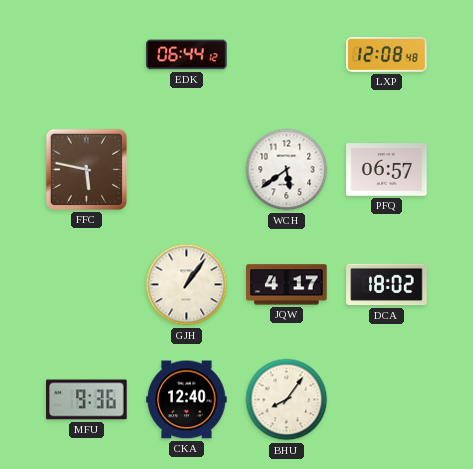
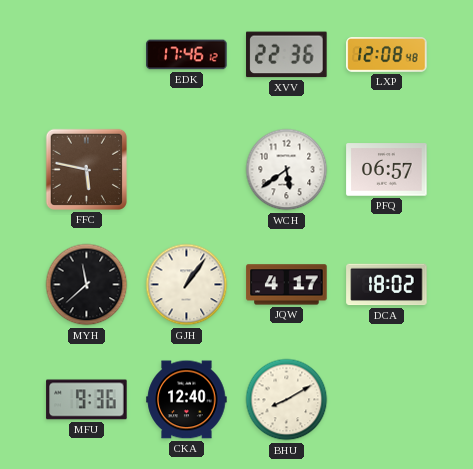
EDK: 06:44 -> 17:46
XVV: none -> 22:36
MYH: none -> 11:38
BHU: 8:06 -> 8:10
